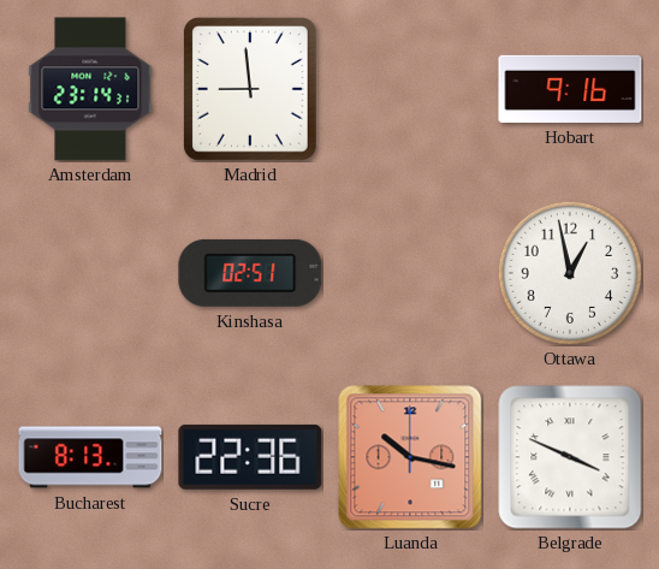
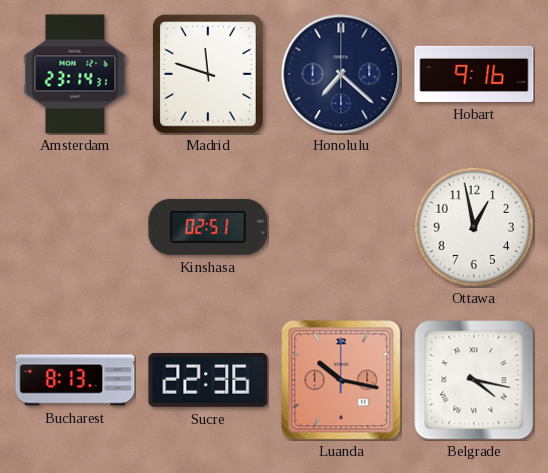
Madrid: 8:59 -> 11:48
Honolulu: none -> 7:22
Belgrade: 3:49 -> 4:17
